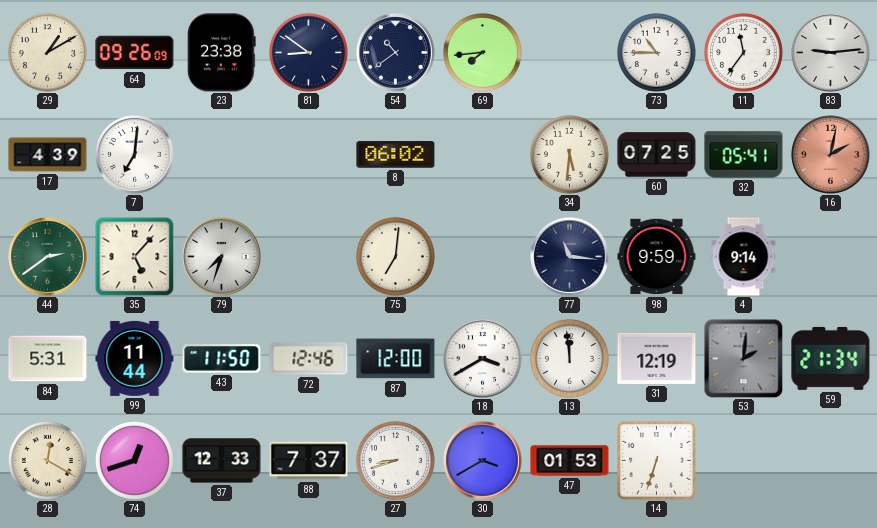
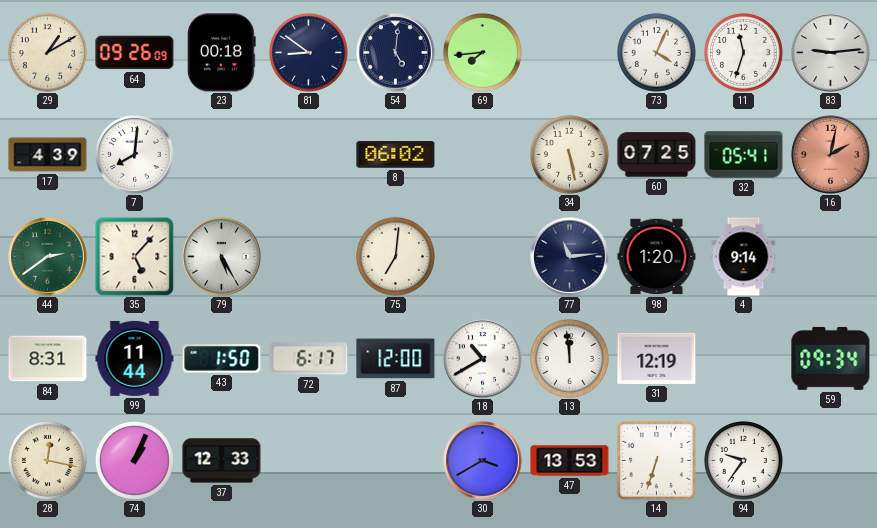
23: 23:38 -> 00:18
54: 10:39 -> 5:01
73: 10:45 -> 4:04
11: 11:36 -> 11:33
7: 7:01 -> 8:01
34: 5:31 -> 5:28
79: 7:33 -> 5:25
77: 11:16 -> 11:14
98: 9:59 -> 1:20
84: 5:31 -> 8:31
43: 11:50 -> 1:50
72: 12:46 -> 6:17
18: 3:40 -> 10:40
53: 2:01 -> none
59: 21:34 -> 09:34
28: 12:20 -> 12:17
74: 12:42 -> 1:04
88: 7:37 -> none
27: 8:42 -> none
47: 01:53 -> 13:53
94: none -> 9:36
